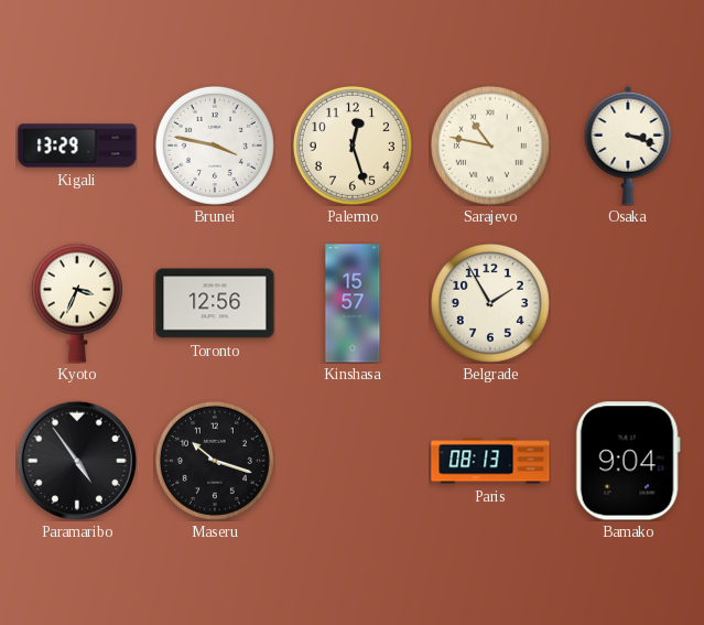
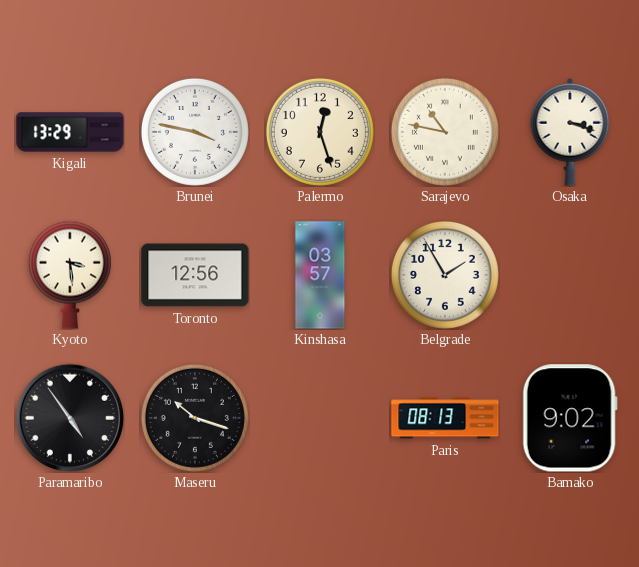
Kyoto: 3:34 -> 3:29
Kinshasa: 15:57 -> 03:57
Bamako: 9:04 -> 9:02
